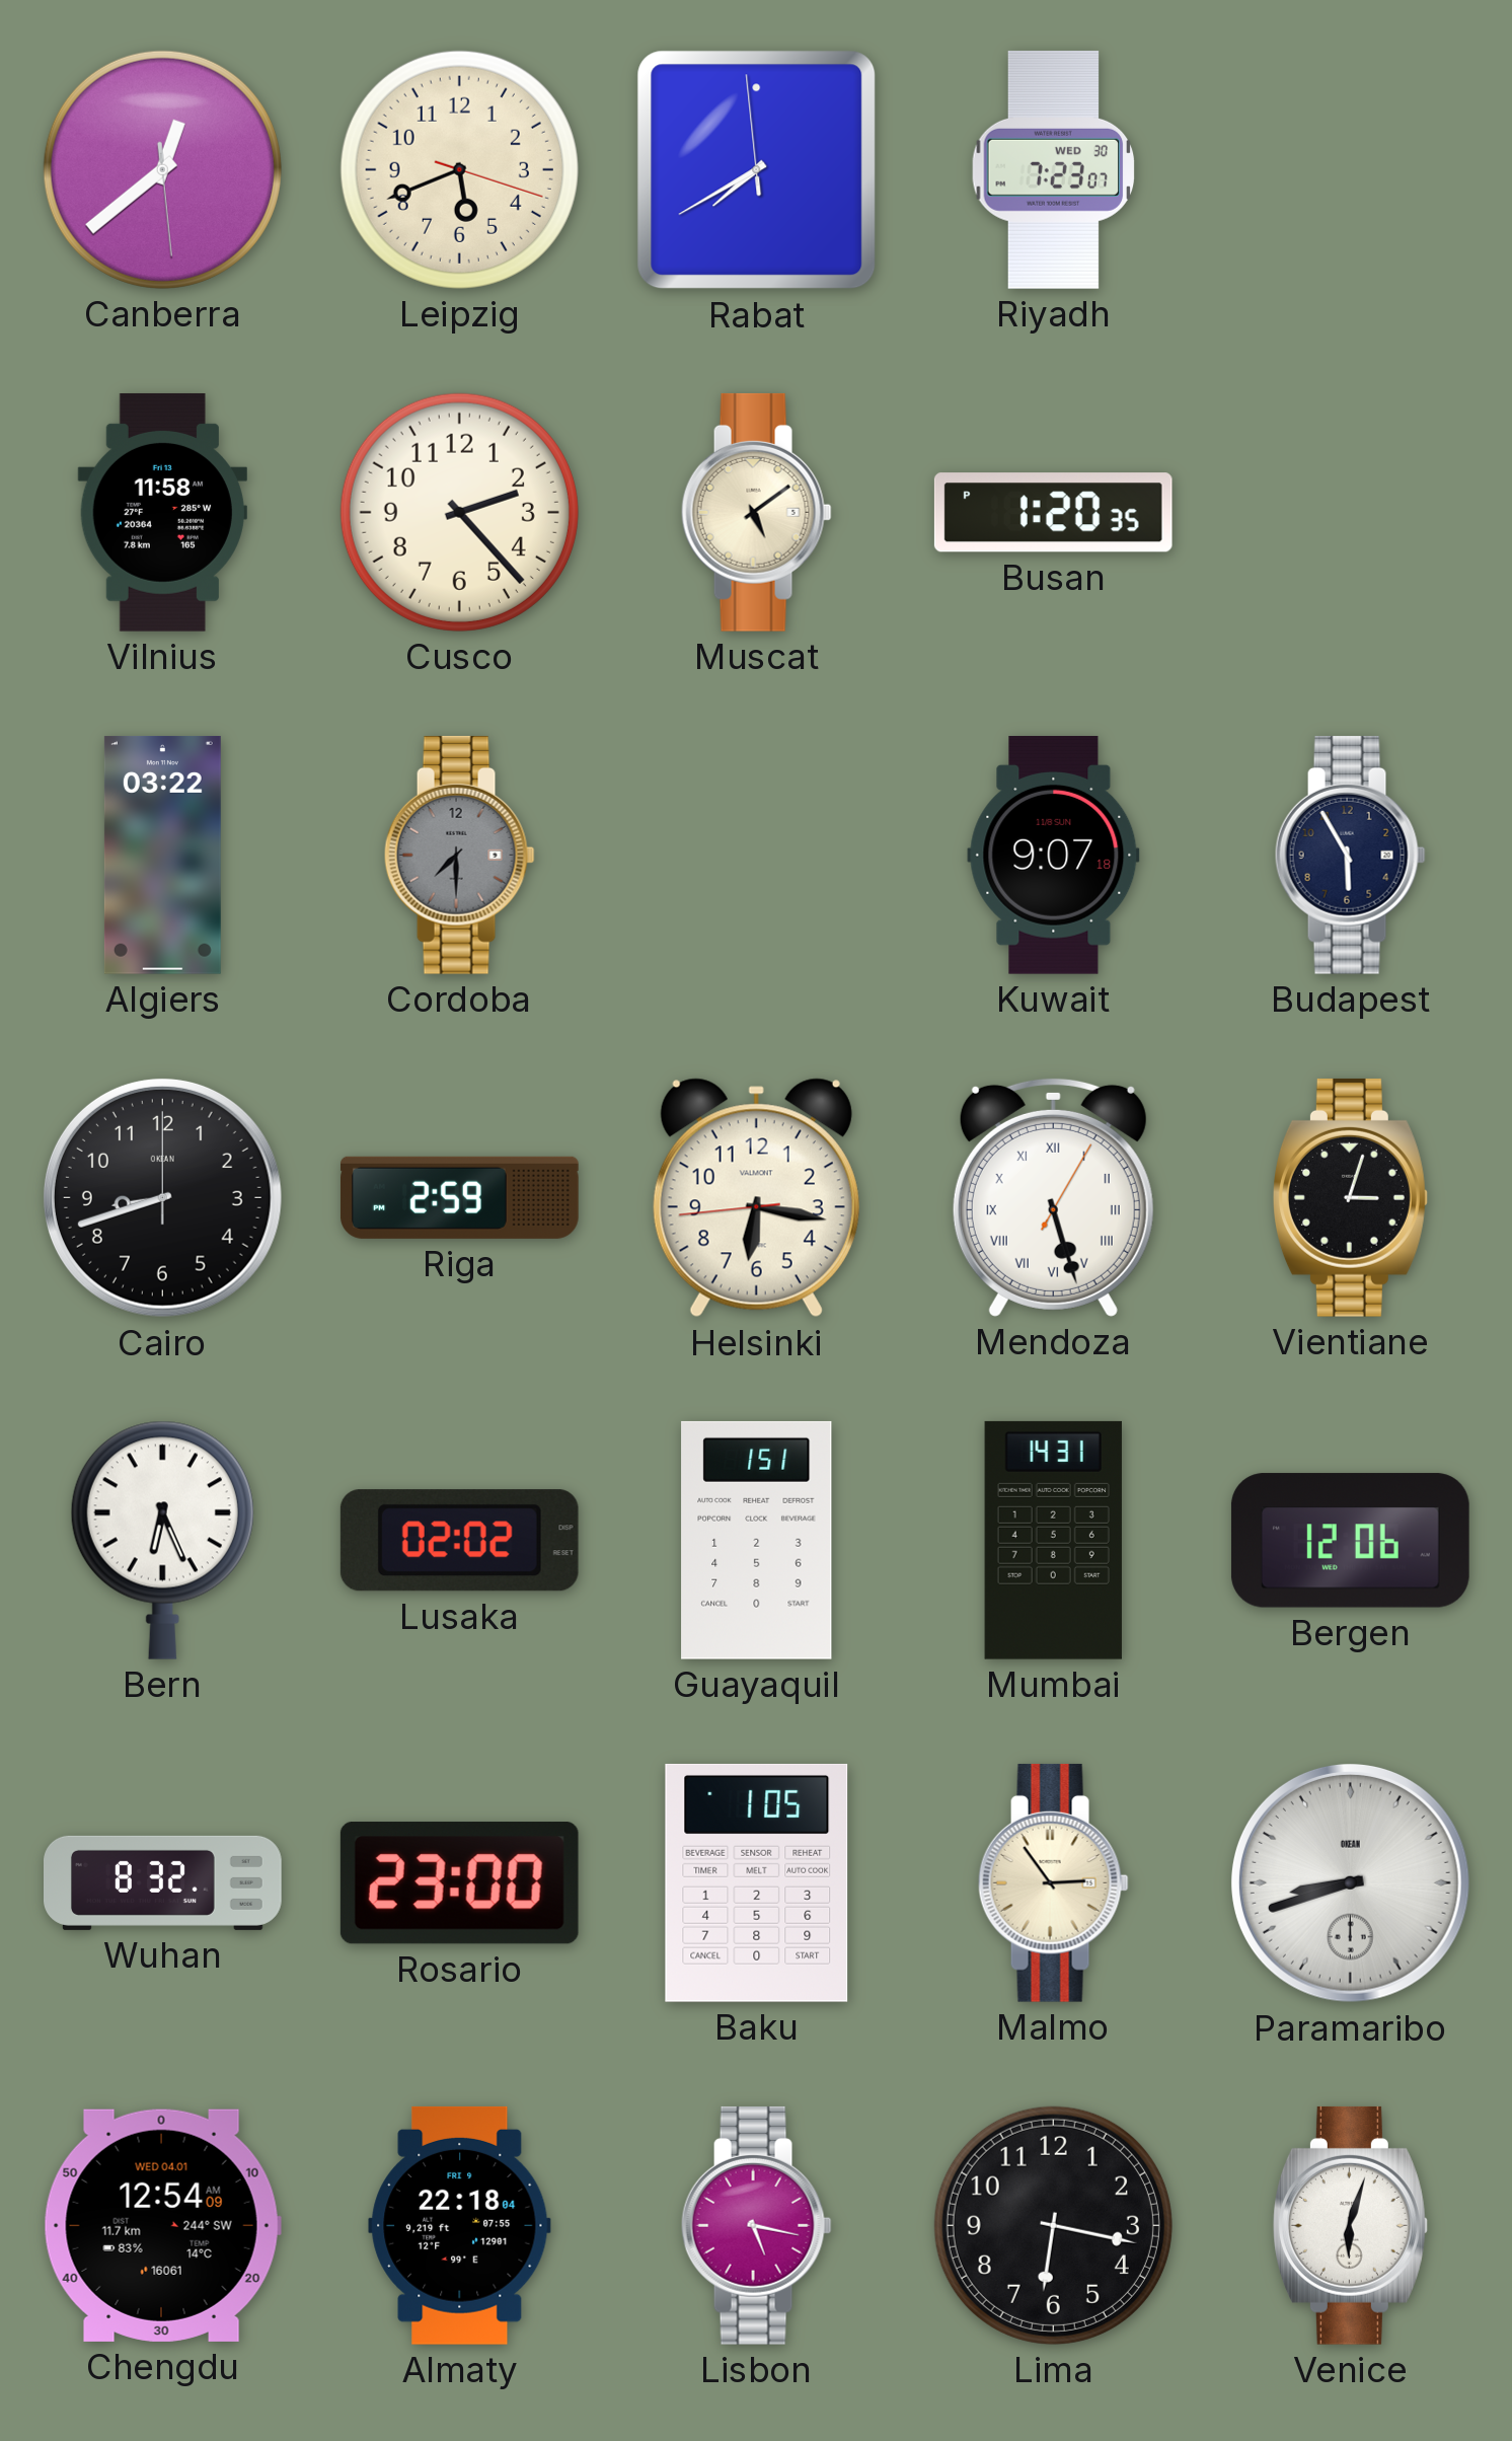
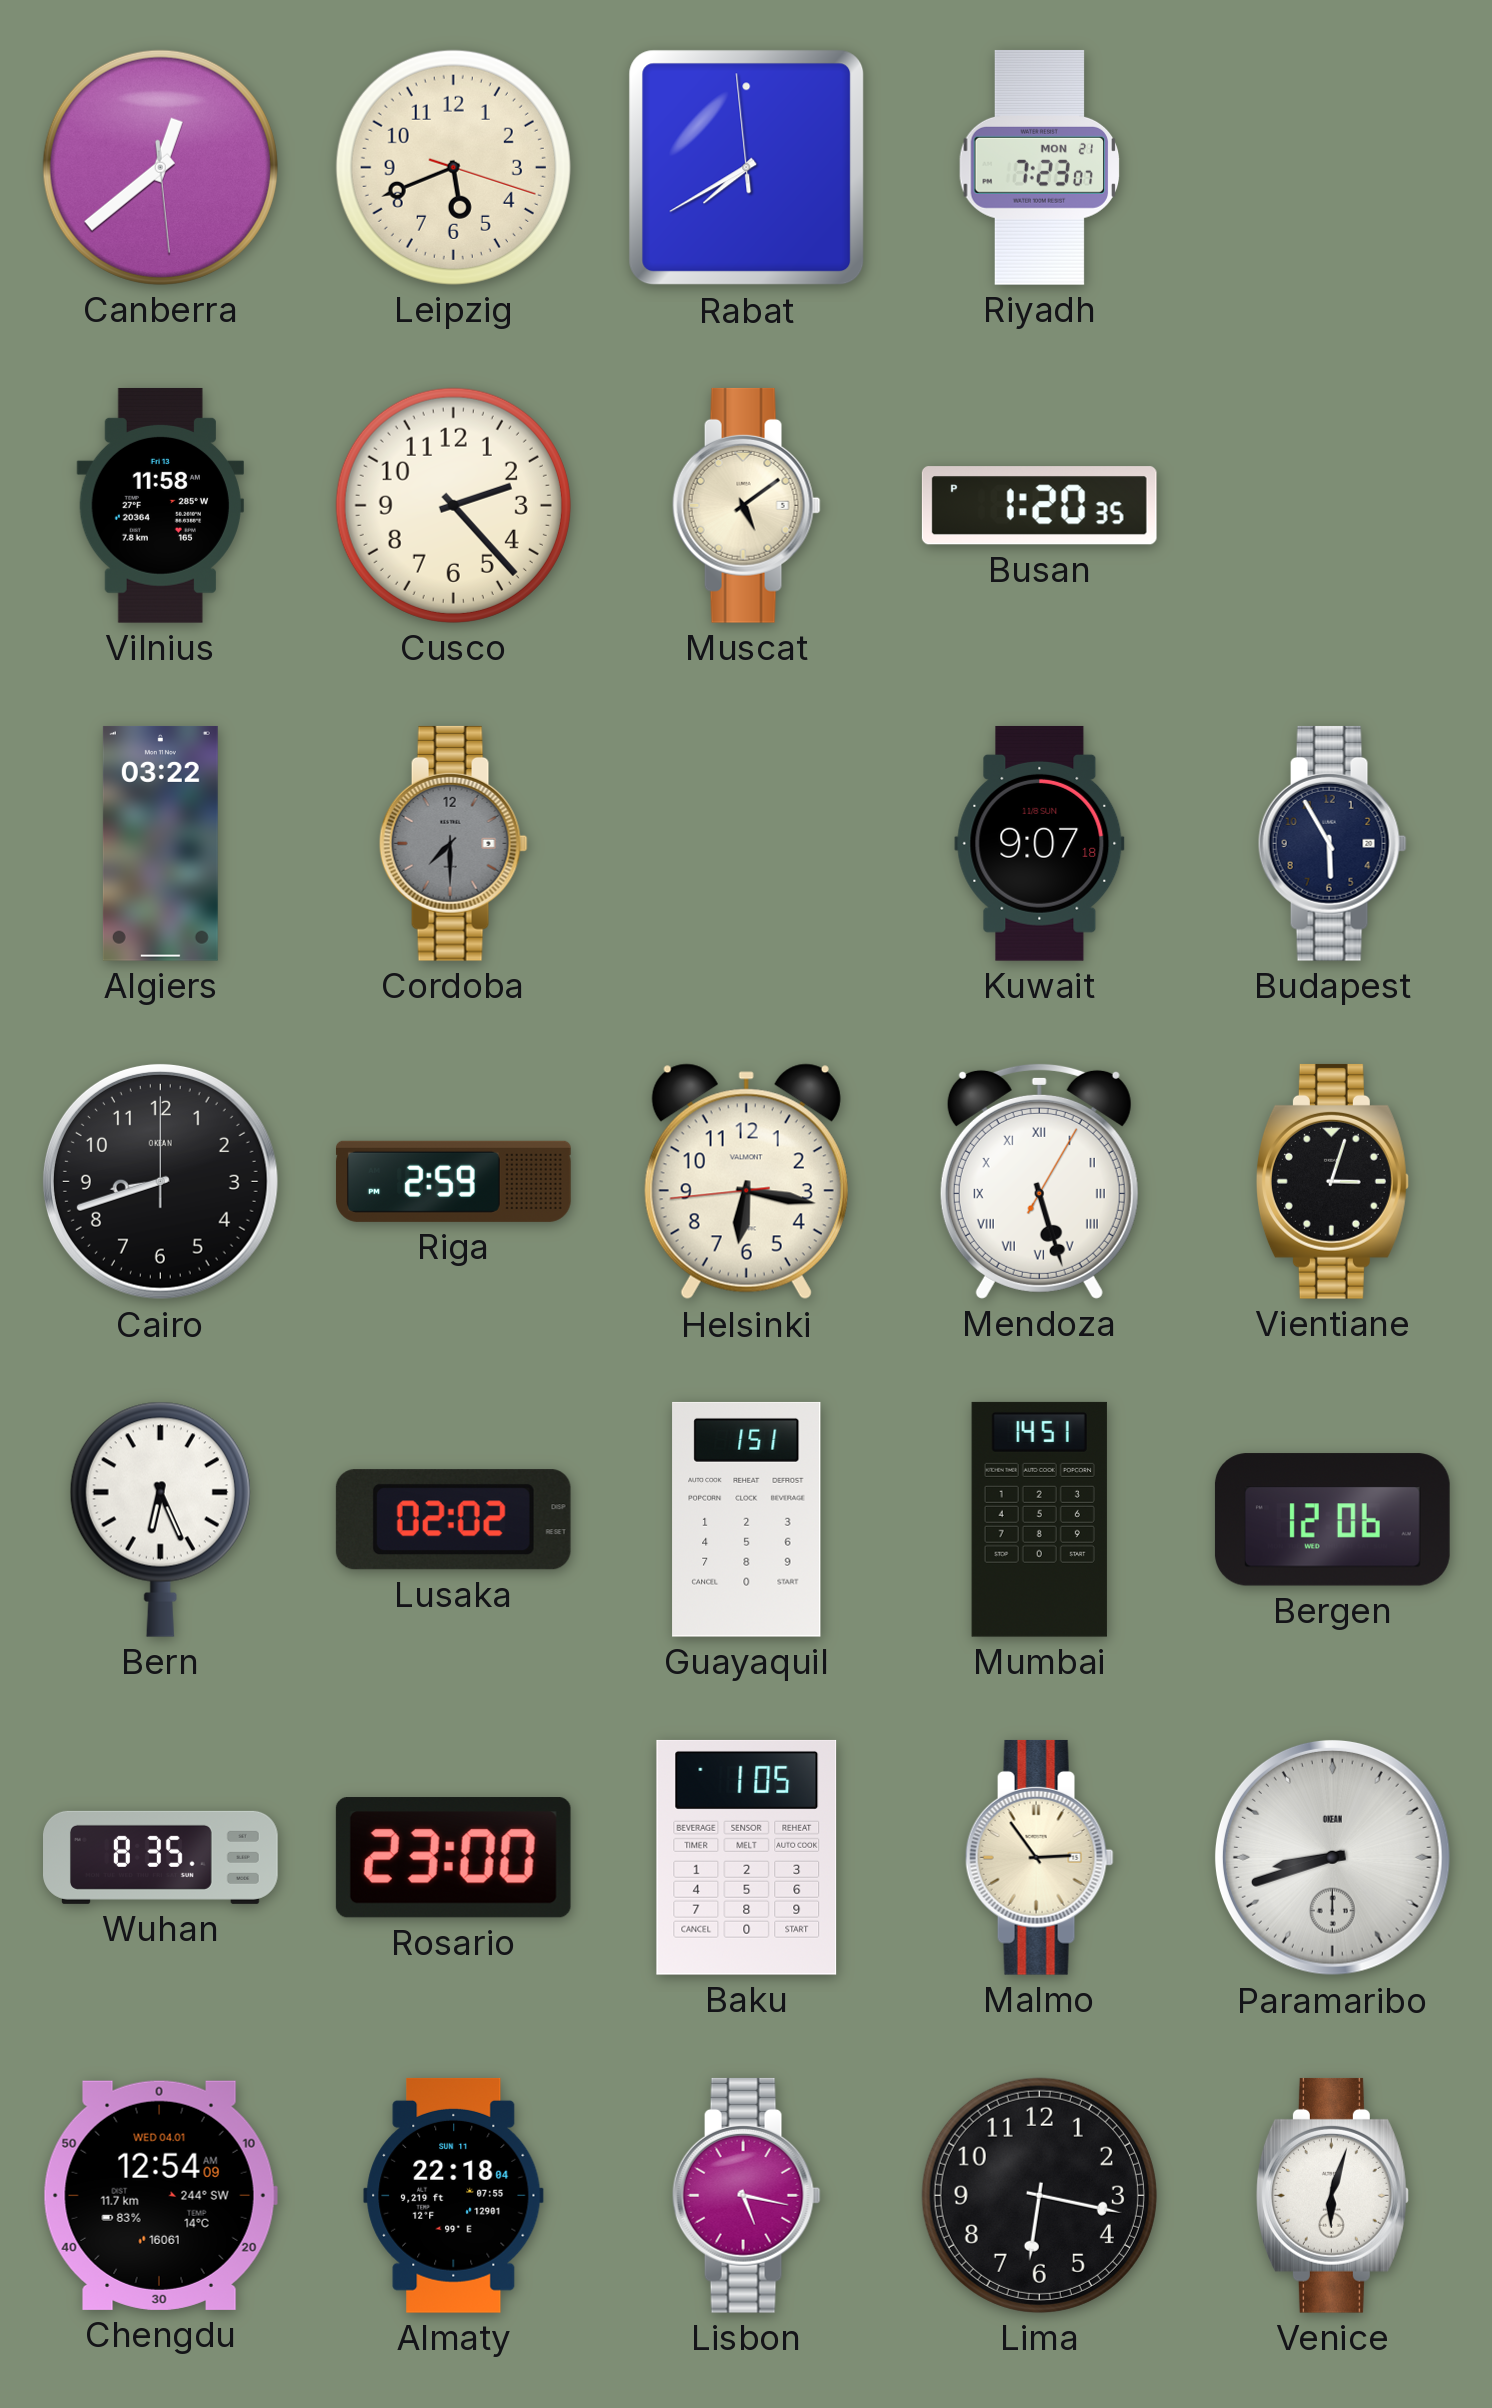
Riyadh date: WED 30 -> MON 21
Mumbai: 14:31 -> 14:51
Wuhan: 8:32 -> 8:35
Almaty date: FRI 9 -> SUN 11
